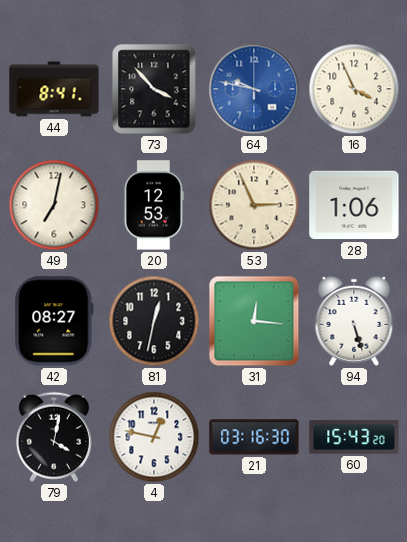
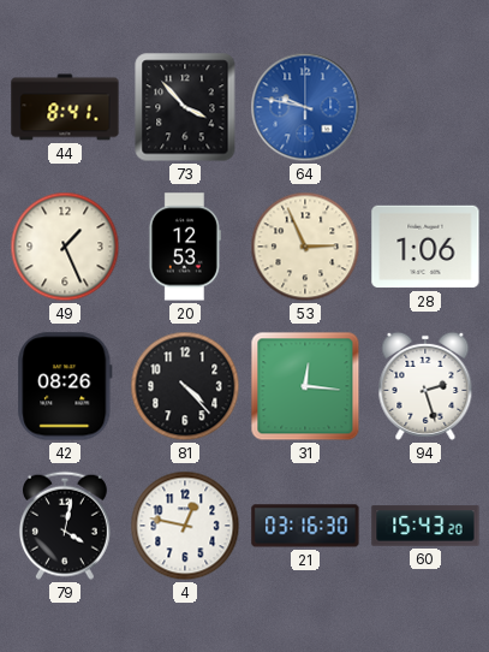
16: 3:56 -> none
49: 7:02 -> 1:26
42: 08:27 -> 08:26
81: 12:32 -> 4:23
94: 5:27 -> 2:27
